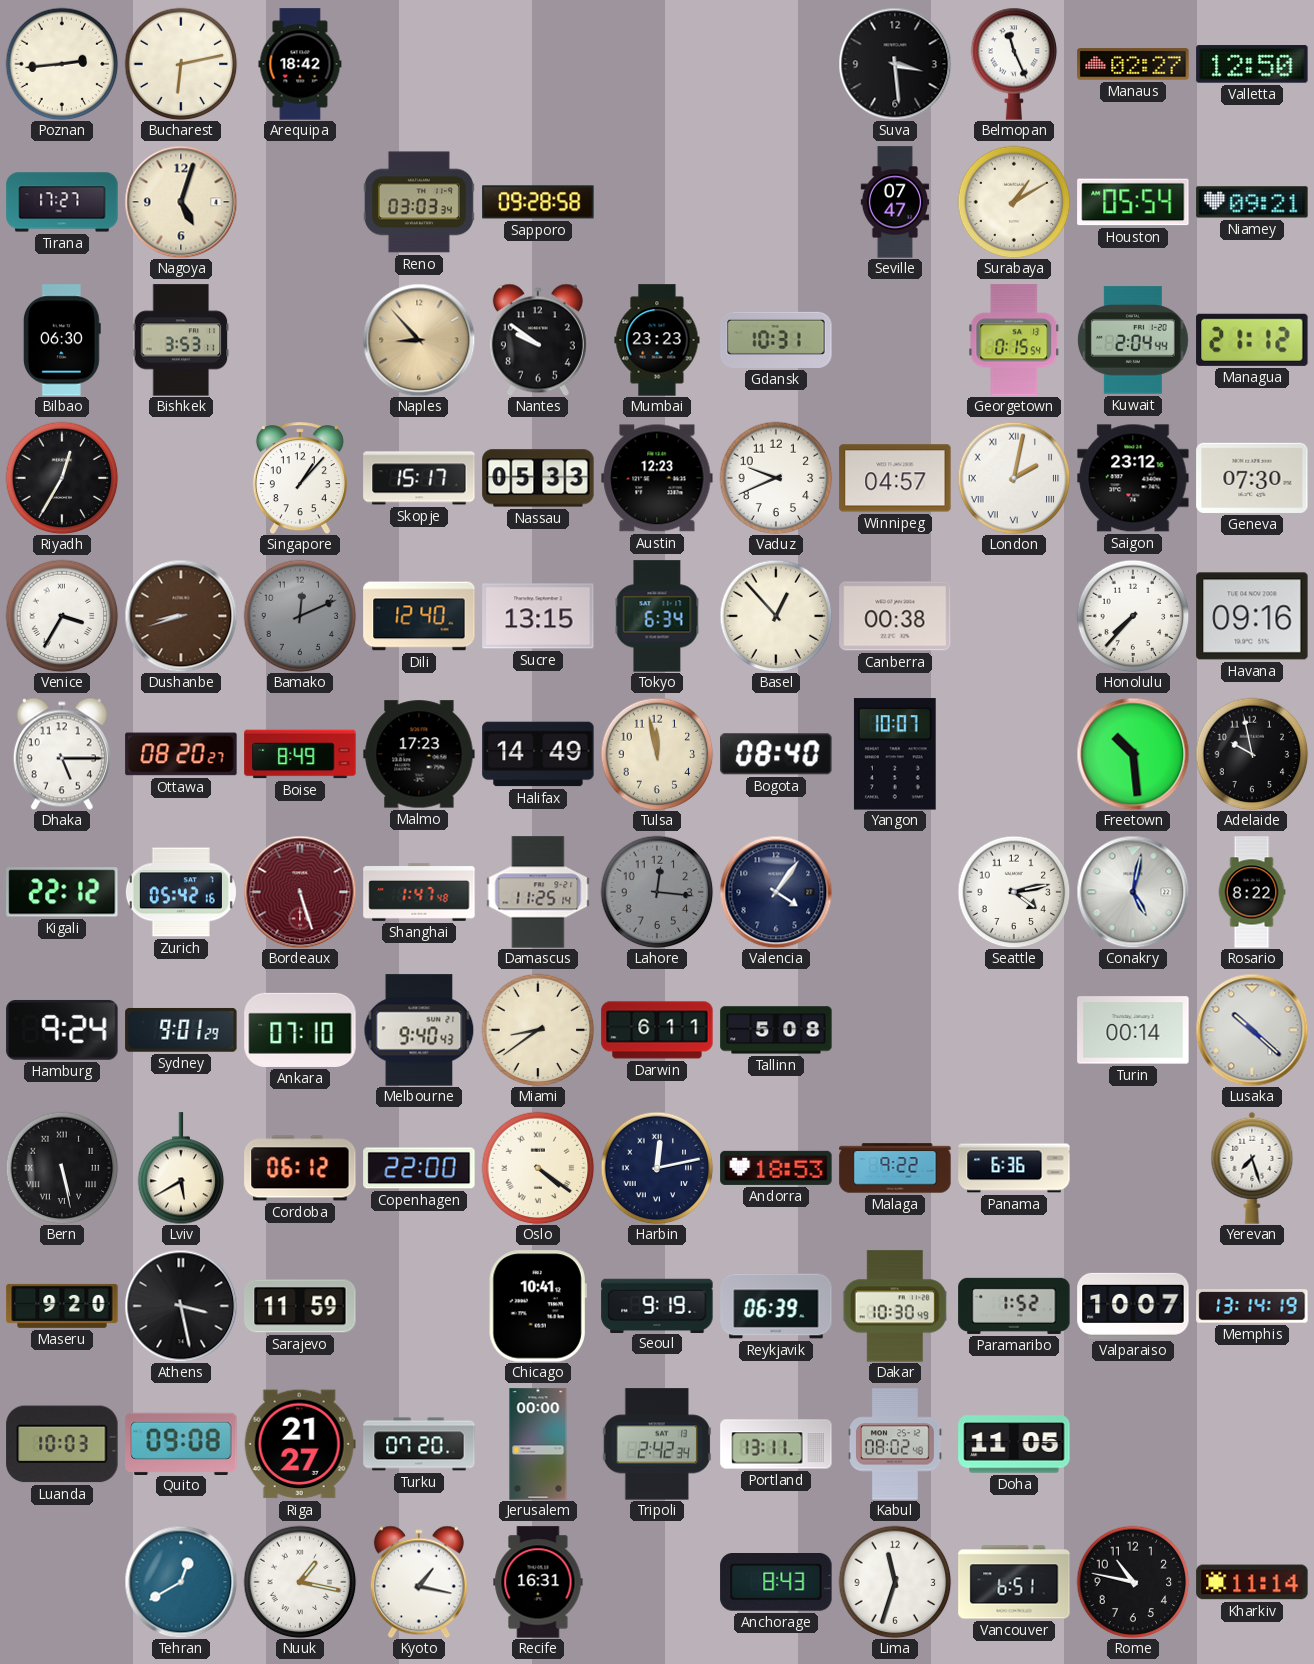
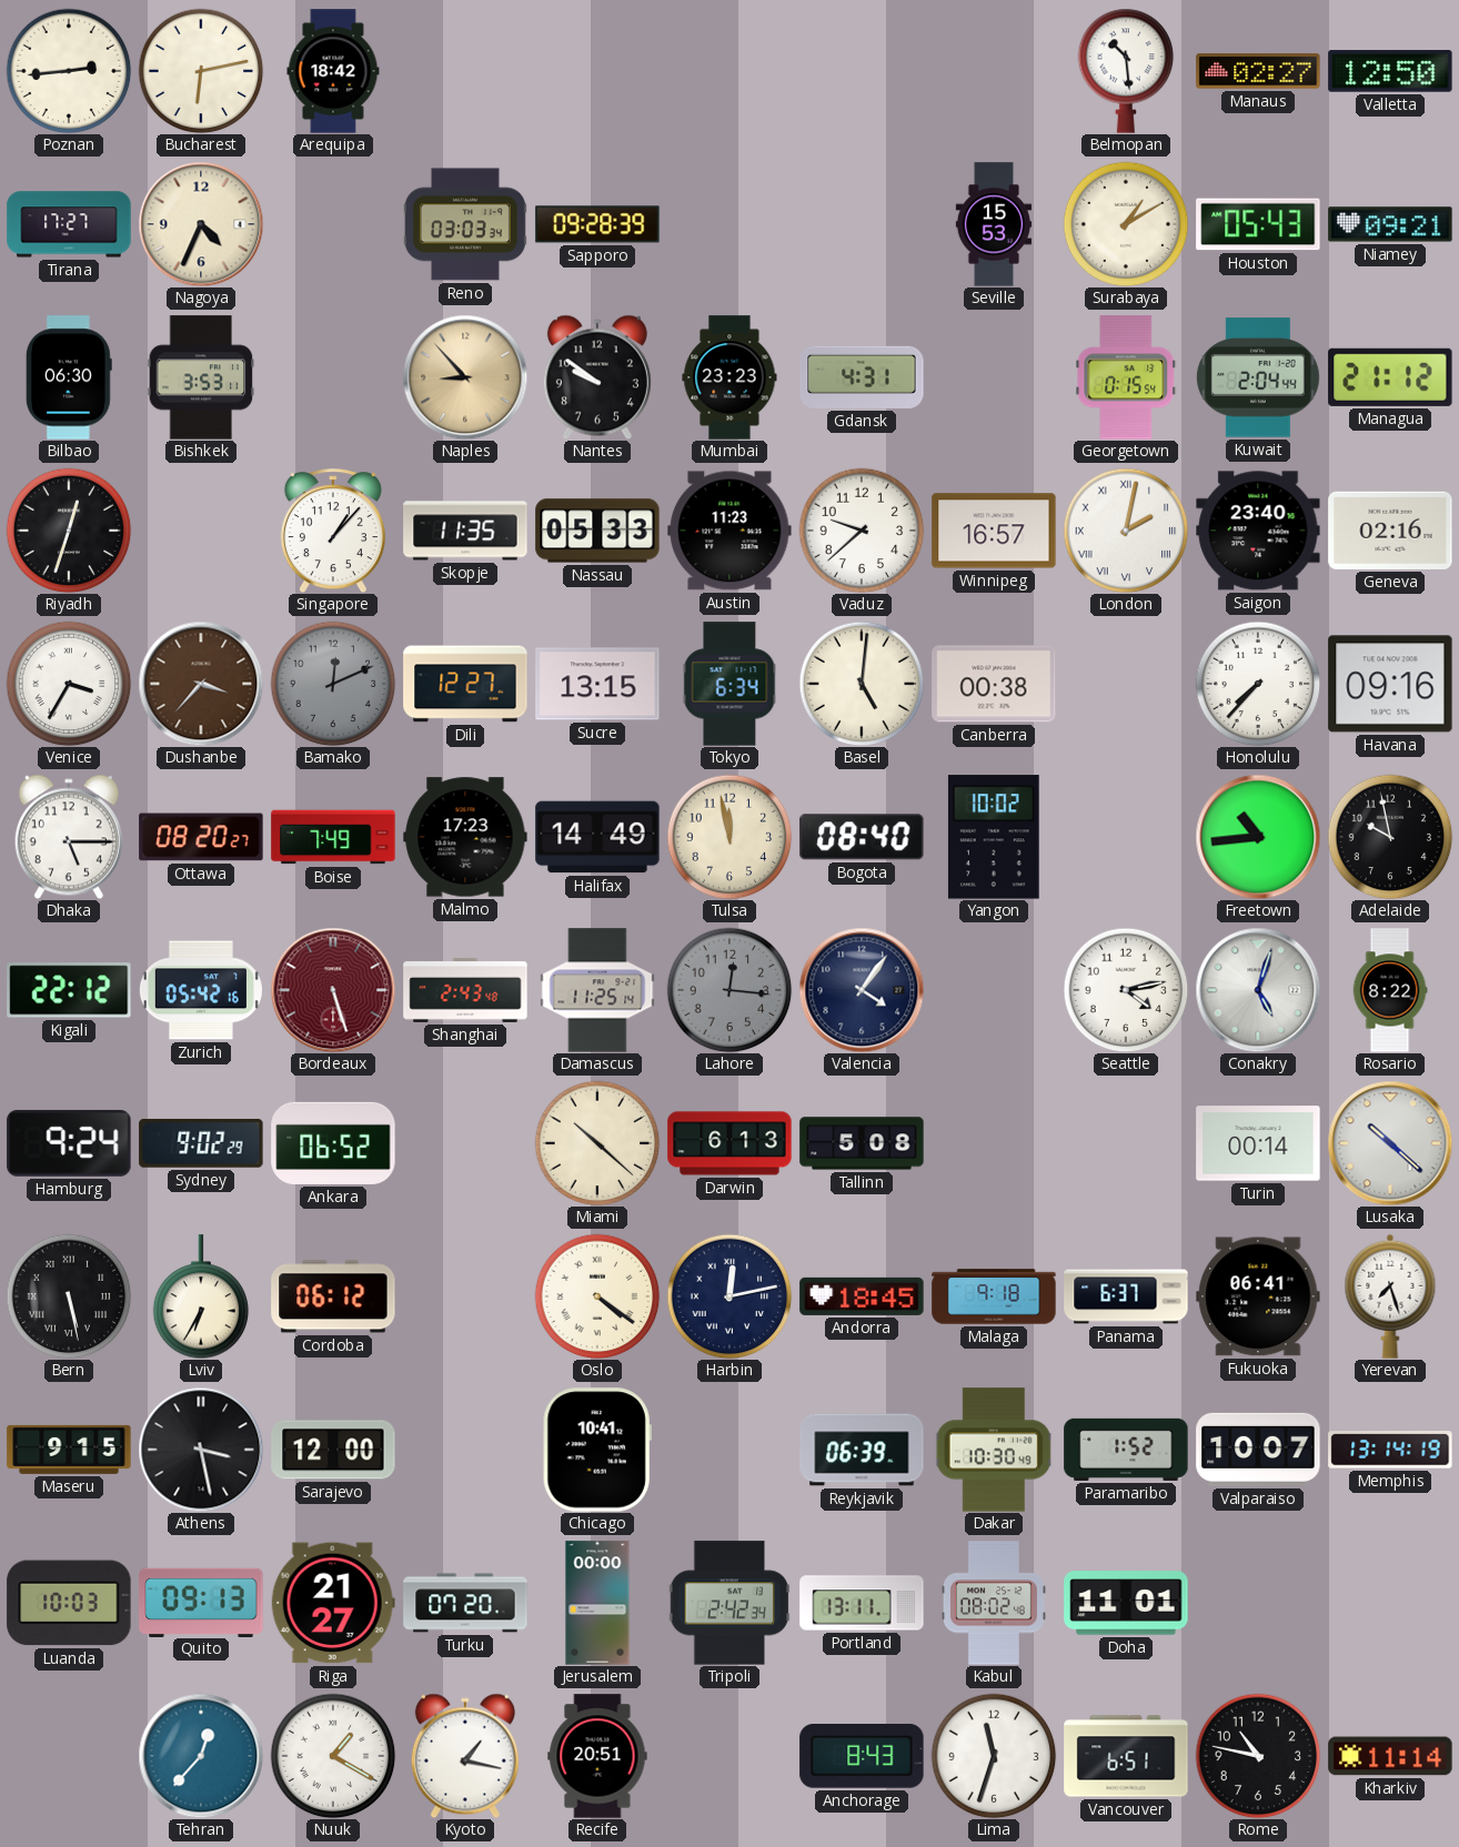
Suva: 3:29 -> none
Belmopan: 11:26 -> 10:29
Nagoya: 5:03 -> 4:34
Sapporo: 09:28:58 -> 09:28:39
Seville: 07:47 -> 15:53
Houston: 05:54 -> 05:43
Gdansk: 10:31 -> 4:31
Riyadh: 12:35 -> 12:33
Skopje: 15:17 -> 11:35
Austin: 12:23 -> 11:23
Vaduz: 9:41 -> 9:38
Winnipeg: 04:57 -> 16:57
Saigon: 23:12 -> 23:40
Geneva: 07:30 -> 02:16
Dushanbe: 8:42 -> 3:37
Dili: 12:40 -> 12:27
Basel: 12:53 -> 5:01
Boise: 8:49 -> 7:49
Yangon: 10:07 -> 10:02
Freetown: 10:29 -> 10:44
Shanghai: 1:47 -> 2:43
Conakry: 5:02 -> 5:03
Sydney: 9:01 -> 9:02
Ankara: 07:10 -> 06:52
Melbourne: 9:40 -> none
Miami: 8:39 -> 10:22
Darwin: 6:11 -> 6:13
Lviv: 5:40 -> 6:35
Copenhagen: 22:00 -> none
Andorra: 18:53 -> 18:45
Malaga: 9:22 -> 9:18
Panama: 6:36 -> 6:37
Fukuoka: none -> 06:41
Maseru: 9:20 -> 9:15
Sarajevo: 11:59 -> 12:00
Seoul: 9:19 -> none
Quito: 09:08 -> 09:13
Doha: 11:05 -> 11:01
Tehran: 12:40 -> 12:37
Nuuk: 1:17 -> 1:20
Recife: 16:31 -> 20:51
